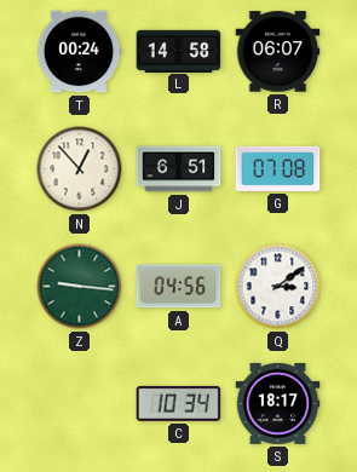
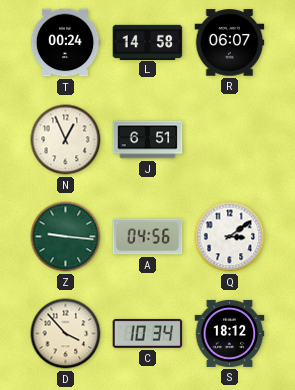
N: 12:53 -> 12:56
G: 07:08 -> none
D: none -> 3:53
S: 18:17 -> 18:12
